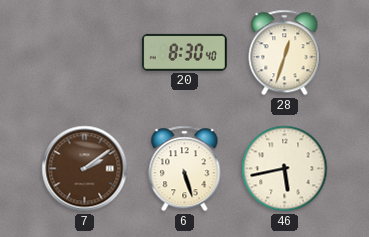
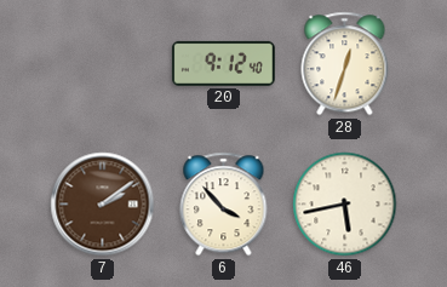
20: 8:30 -> 9:12
6: 5:27 -> 3:53
